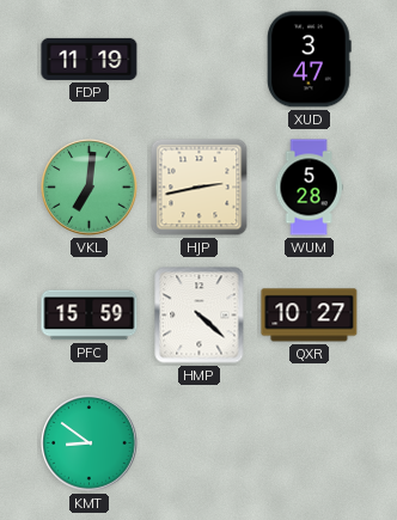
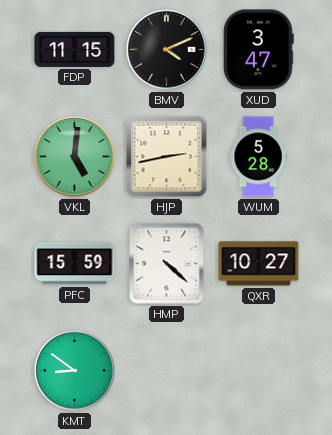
FDP: 11:19 -> 11:15
BMV: none -> 4:11
VKL: 7:01 -> 5:01
